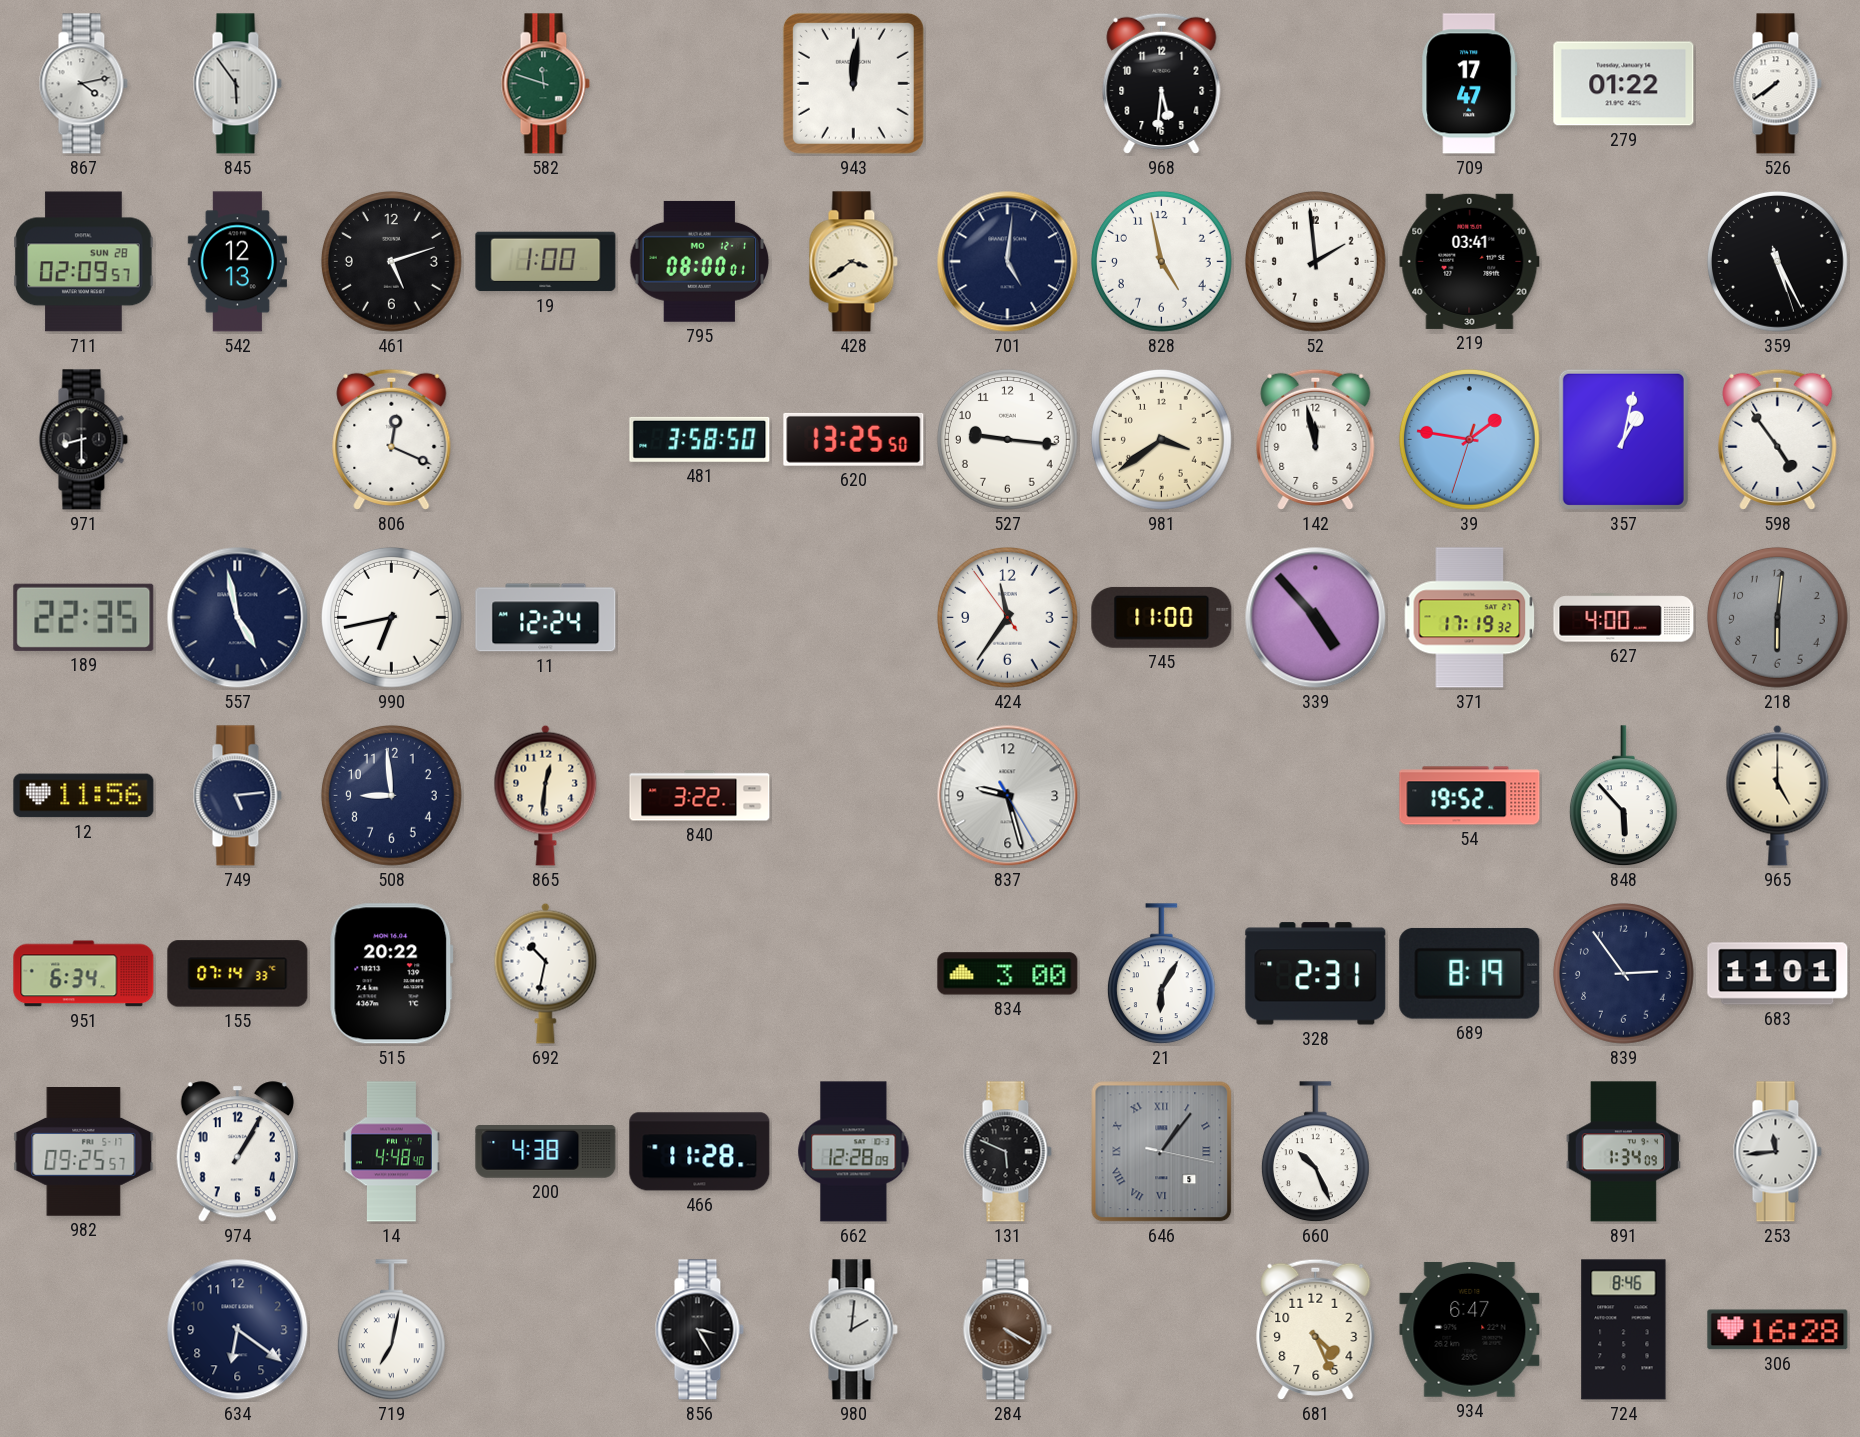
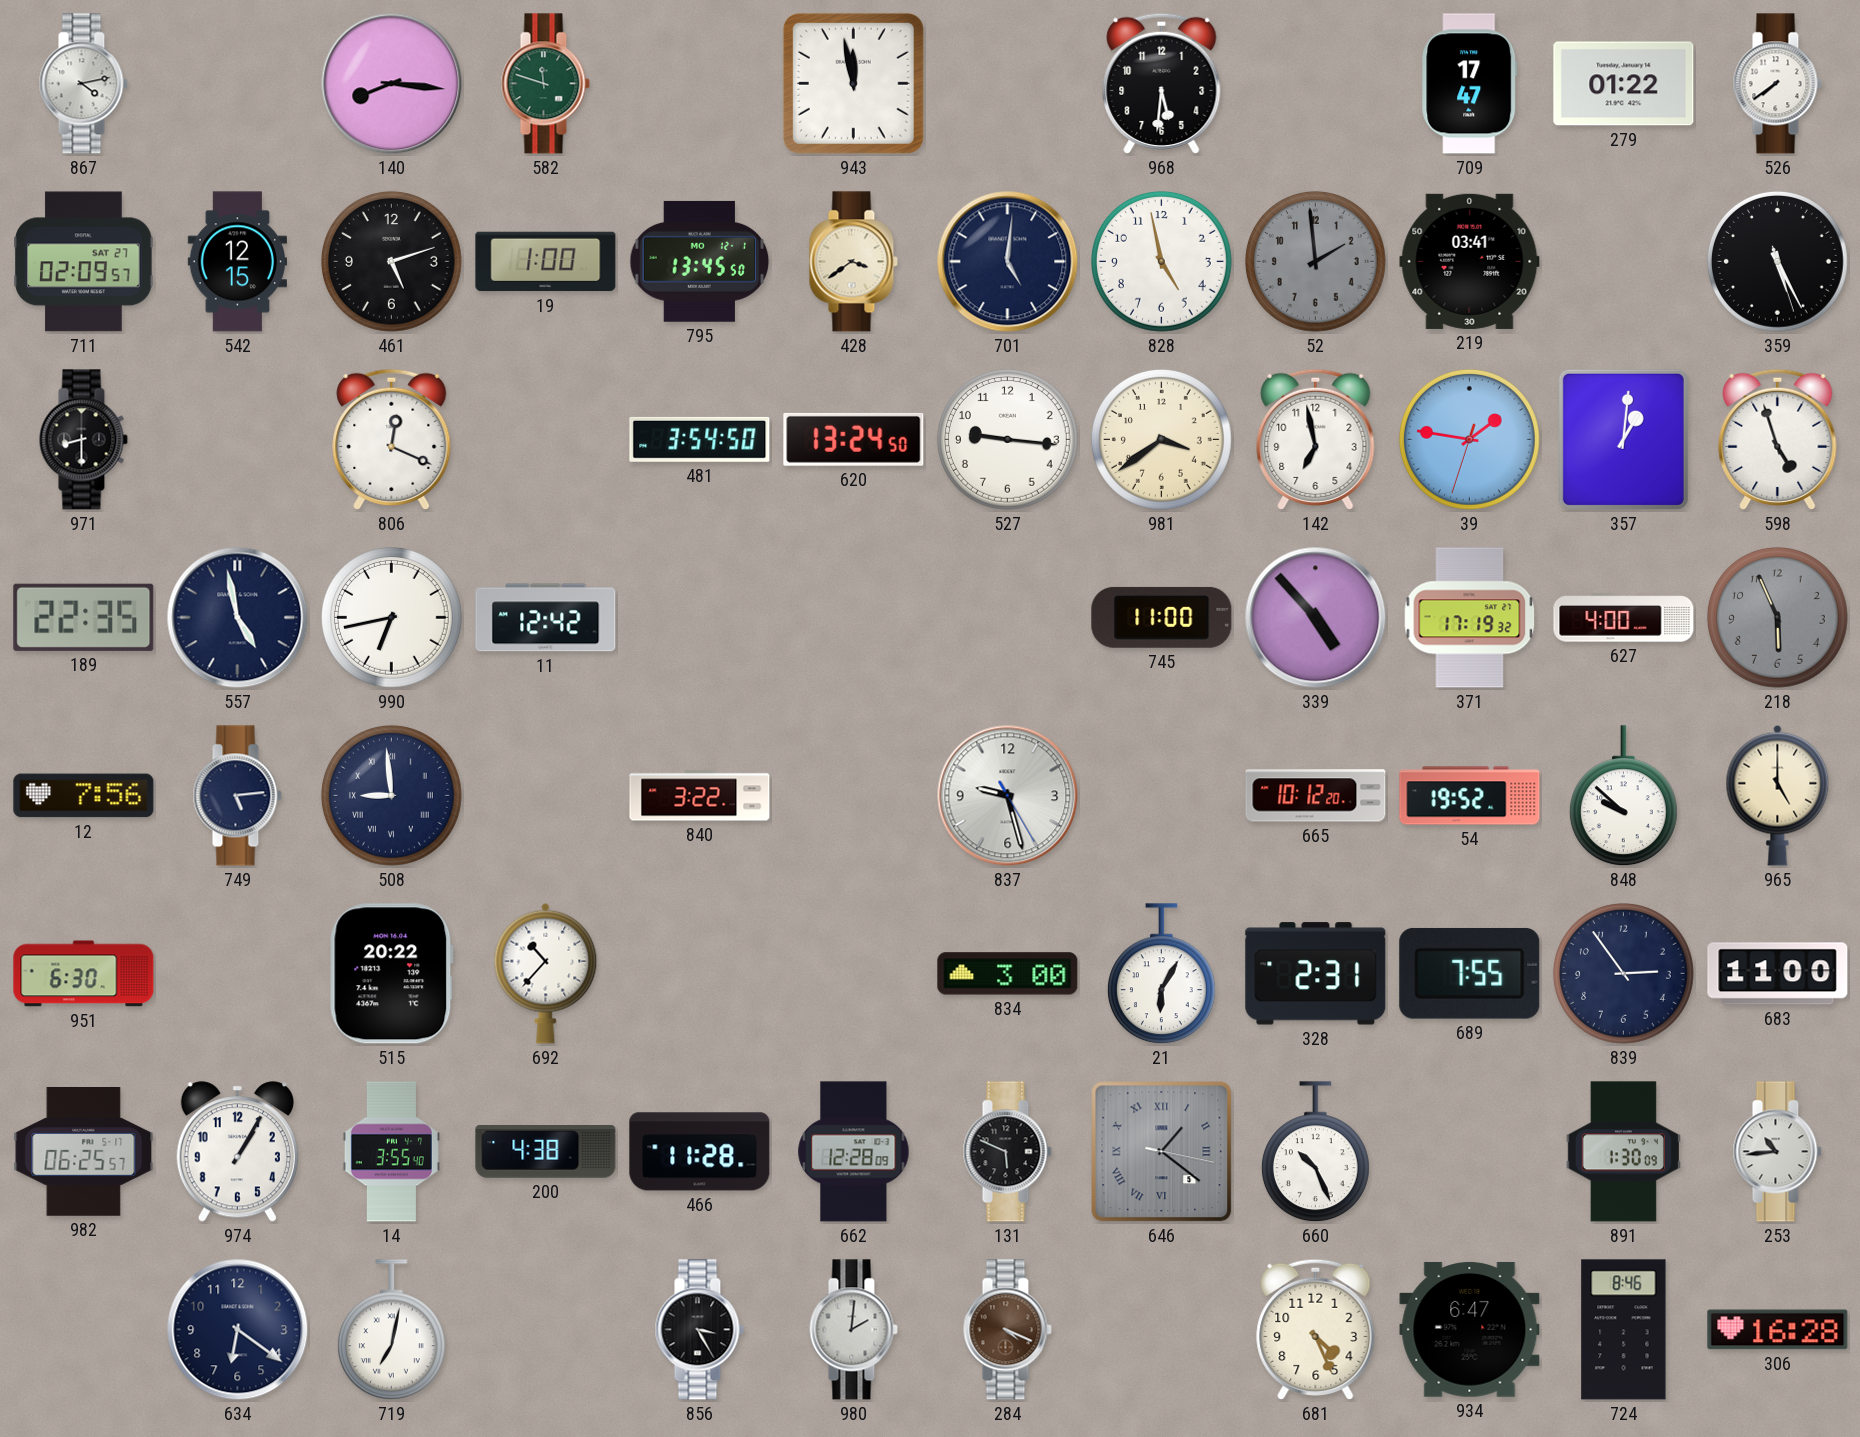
845: 5:54 -> none
140: none -> 8:16
943: 12:01 -> 11:58
711 date: SUN 28 -> SAT 27
542: 12:13 -> 12:15
795: 08:00 -> 13:45
52 dial: white -> grey
481: 3:58 -> 3:54
620: 13:25 -> 13:24
142: 11:58 -> 6:58
357: 1:02 -> 1:01
598: 4:54 -> 4:57
11: 12:24 -> 12:42
424: 11:35 -> none
218: 6:01 -> 5:56
12: 11:56 -> 7:56
508 numerals: Arabic -> Roman
865: 12:31 -> none
665: none -> 10:12
848: 5:53 -> 9:52
951: 6:34 -> 6:30
155: 07:14 -> none
692: 10:32 -> 10:37
689: 8:19 -> 7:55
683: 11:01 -> 11:00
982: 09:25 -> 06:25
14: 4:48 -> 3:55
646: 1:06 -> 1:21
891: 1:34 -> 1:30
253: 11:44 -> 10:44
284: 4:20 -> 4:19
